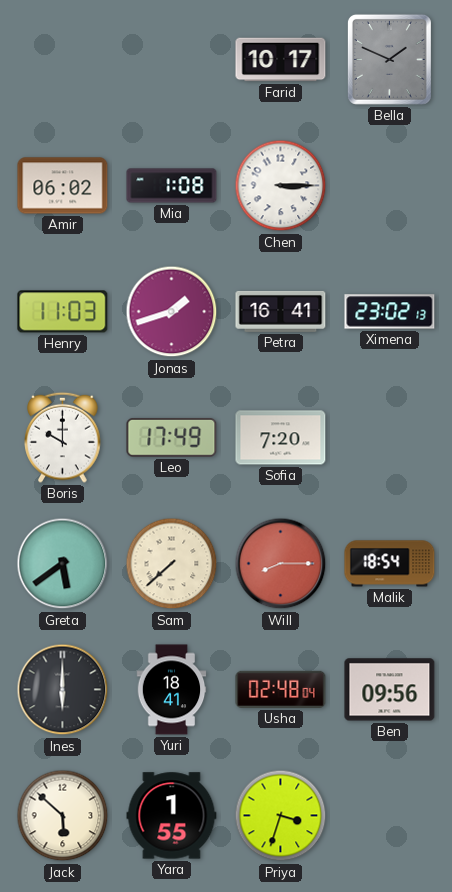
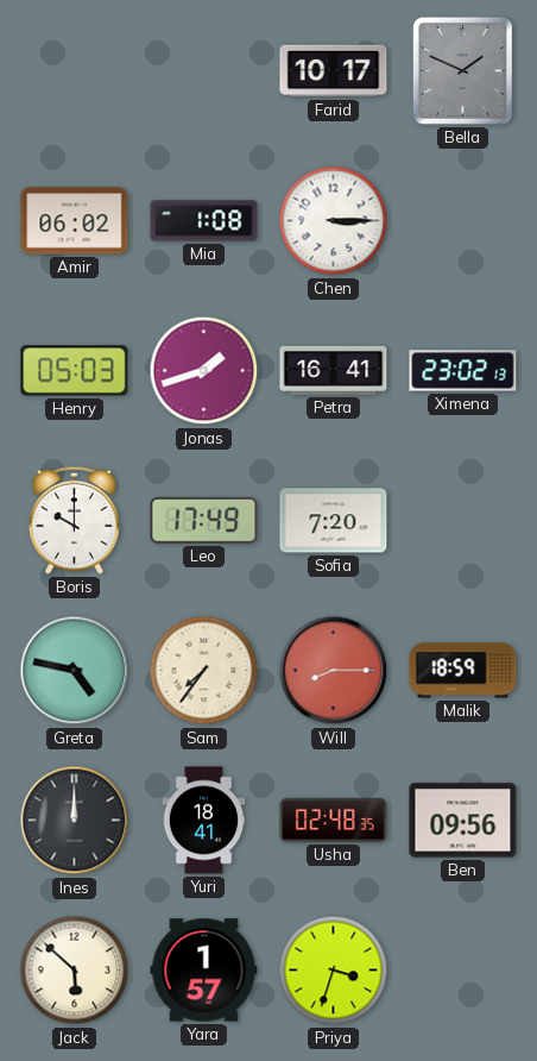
Henry: 11:03 -> 05:03
Greta: 5:39 -> 4:47
Sam: 7:38 -> 7:36
Malik: 18:54 -> 18:59
Ines: 6:00 -> 12:00
Usha: 02:48:04 -> 02:48:35
Yara: 1:55 -> 1:57
